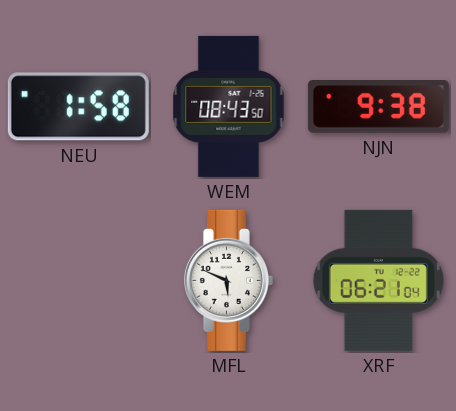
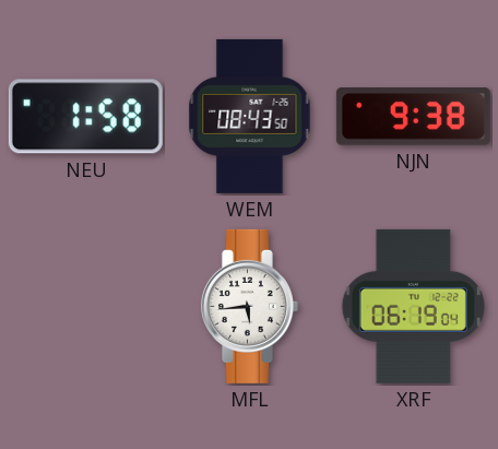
MFL: 5:49 -> 5:44
XRF: 06:21 -> 06:19
